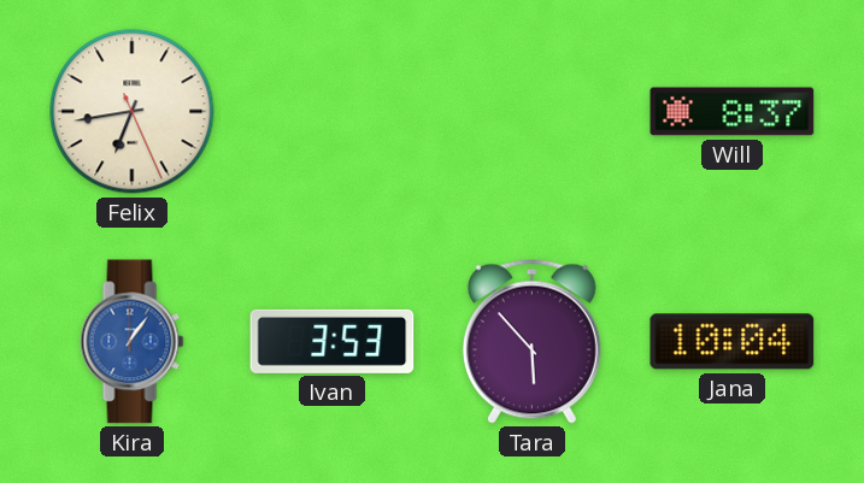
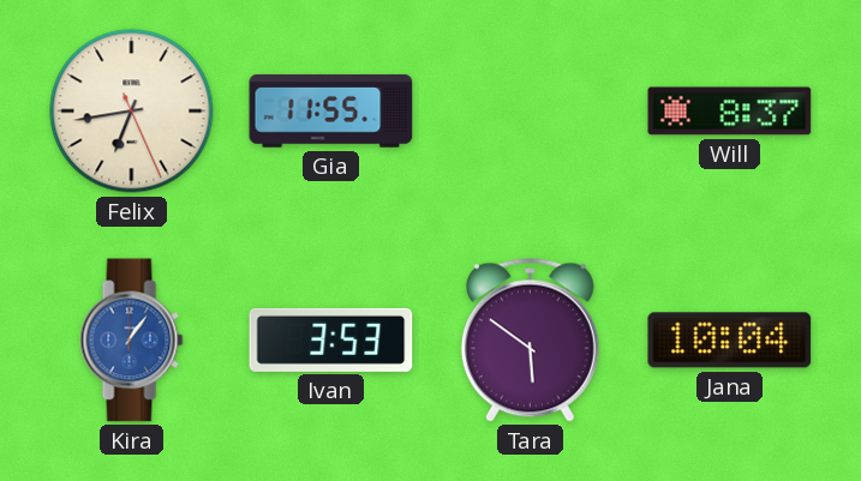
Gia: none -> 11:55
Tara: 5:53 -> 5:51
